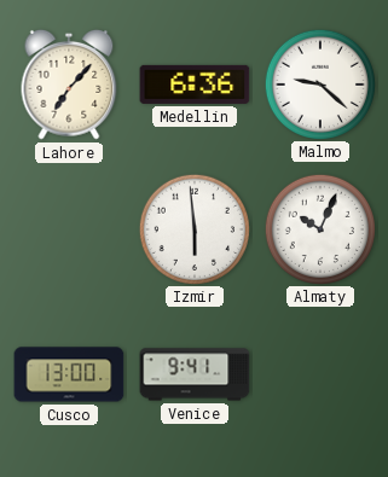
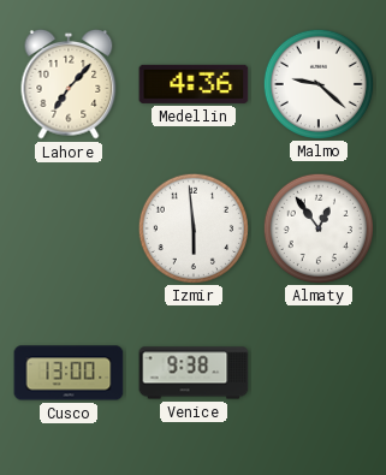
Medellin: 6:36 -> 4:36
Almaty: 10:04 -> 12:54
Venice: 9:41 -> 9:38
